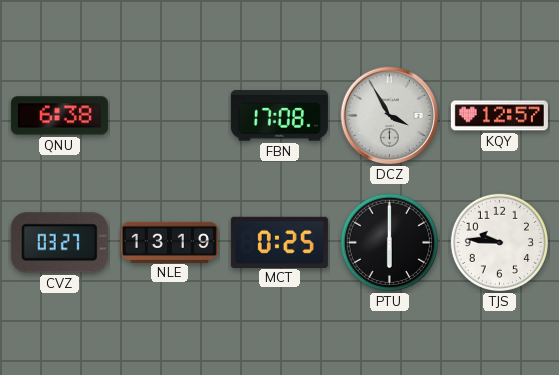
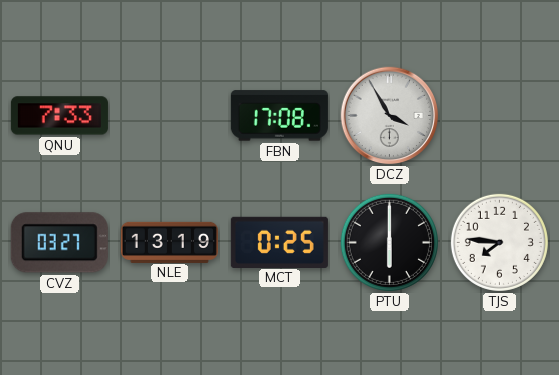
QNU: 6:38 -> 7:33
KQY: 12:57 -> none
TJS: 9:46 -> 7:46
